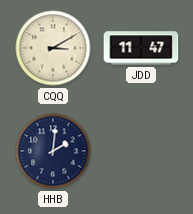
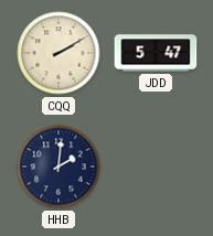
CQQ: 3:10 -> 2:10
JDD: 11:47 -> 5:47
